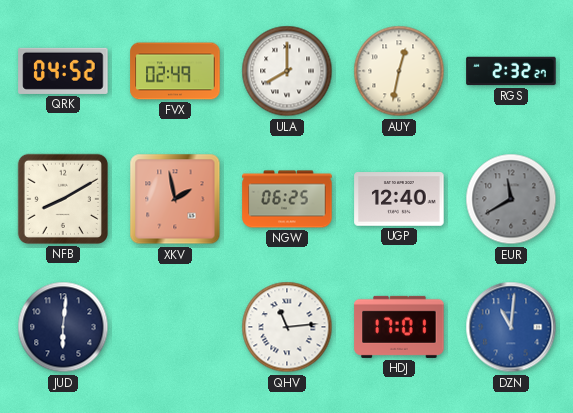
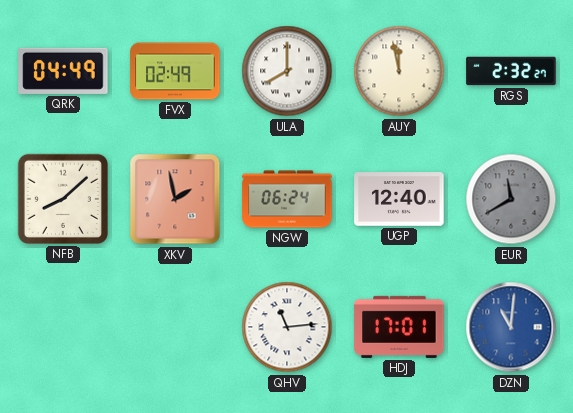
QRK: 04:52 -> 04:49
AUY: 12:32 -> 11:58
NFB: 8:10 -> 8:08
NGW: 06:25 -> 06:24
JUD: 6:01 -> none
